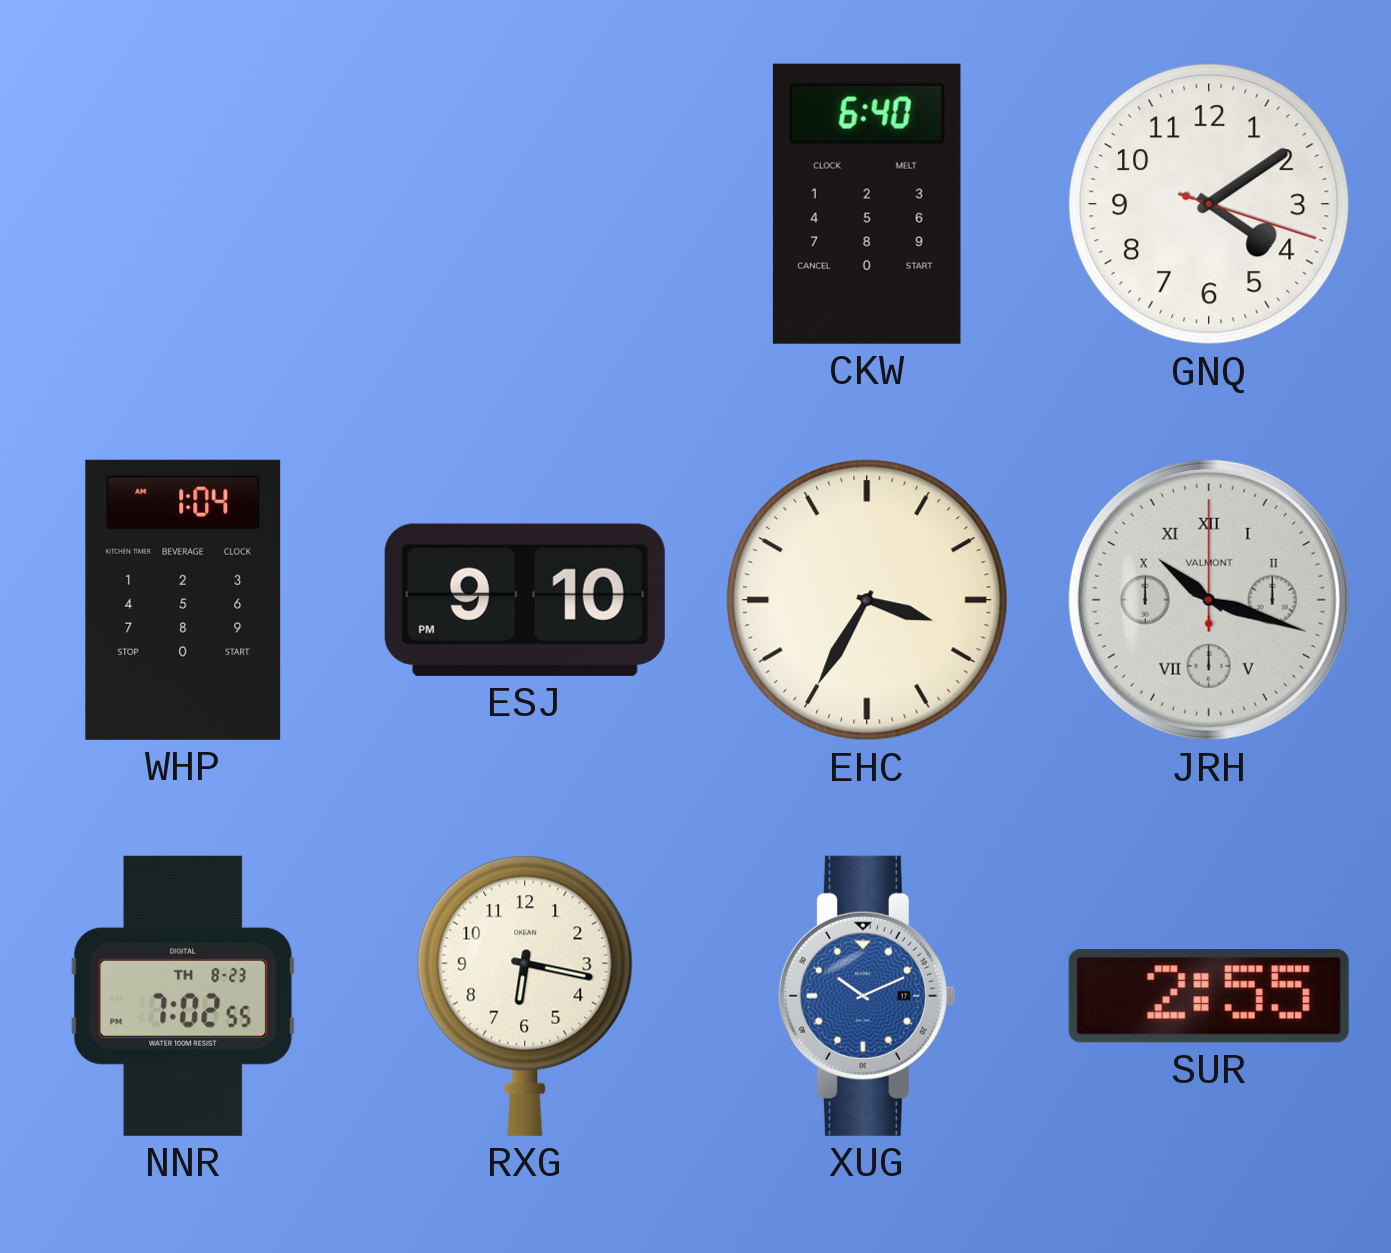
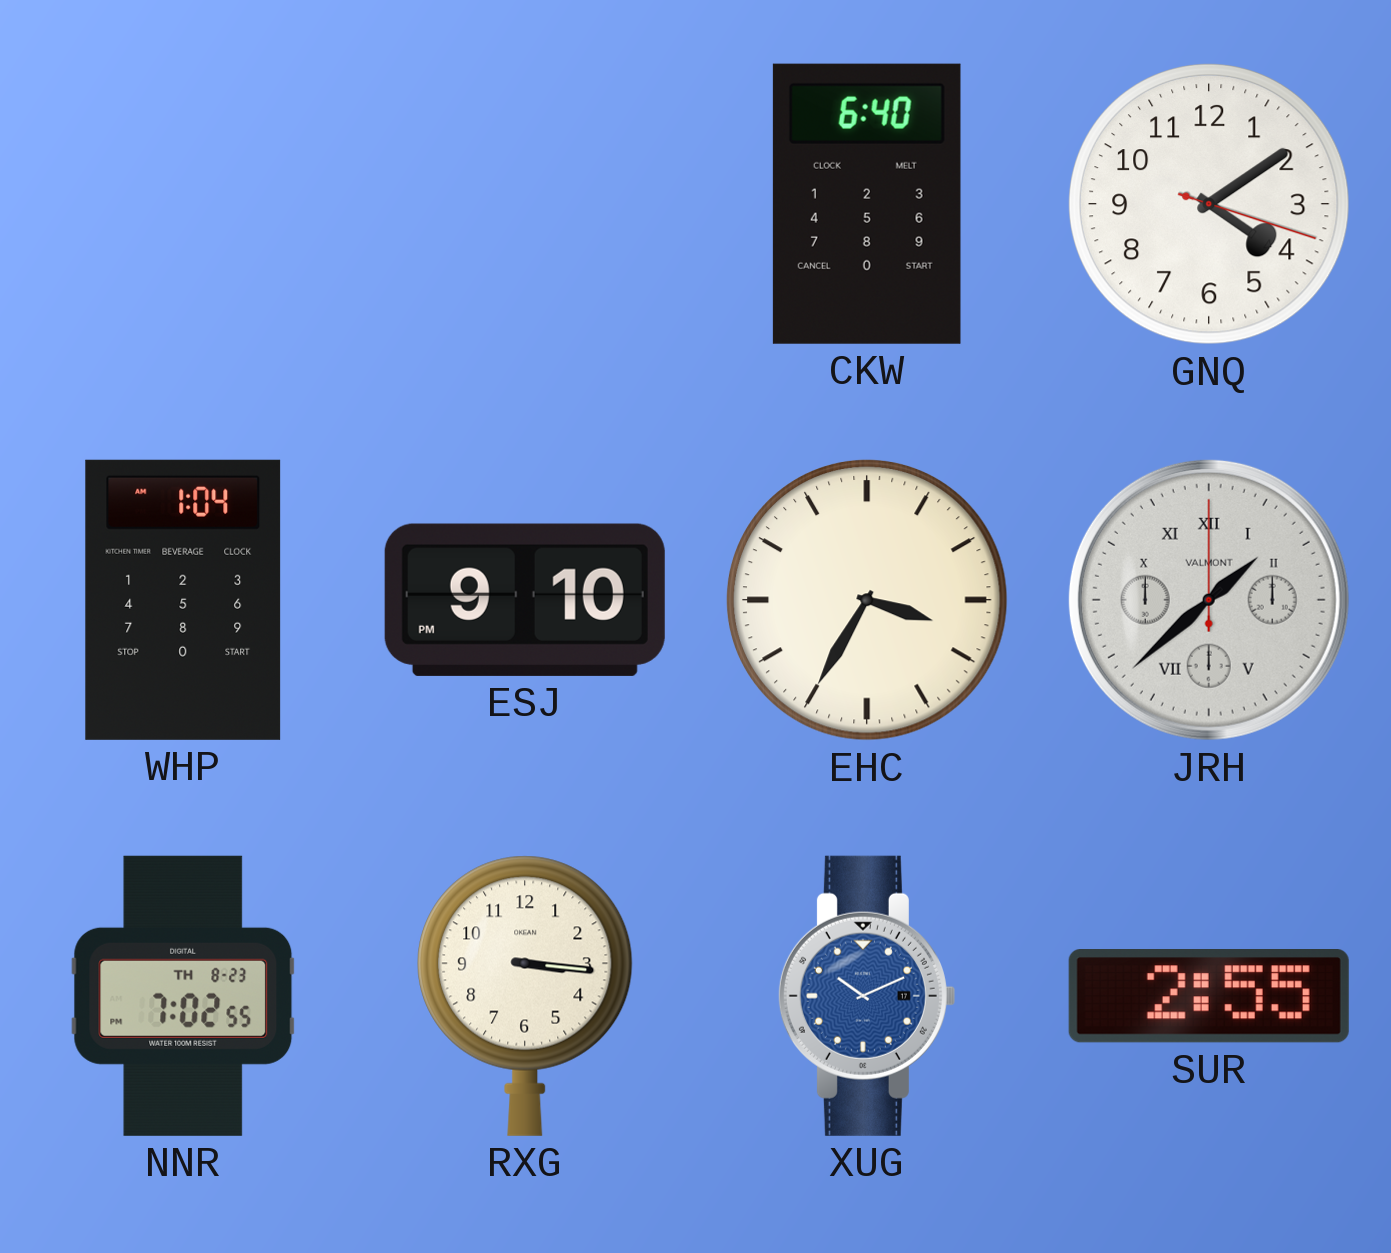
JRH: 10:18 -> 1:38
RXG: 6:17 -> 3:16
